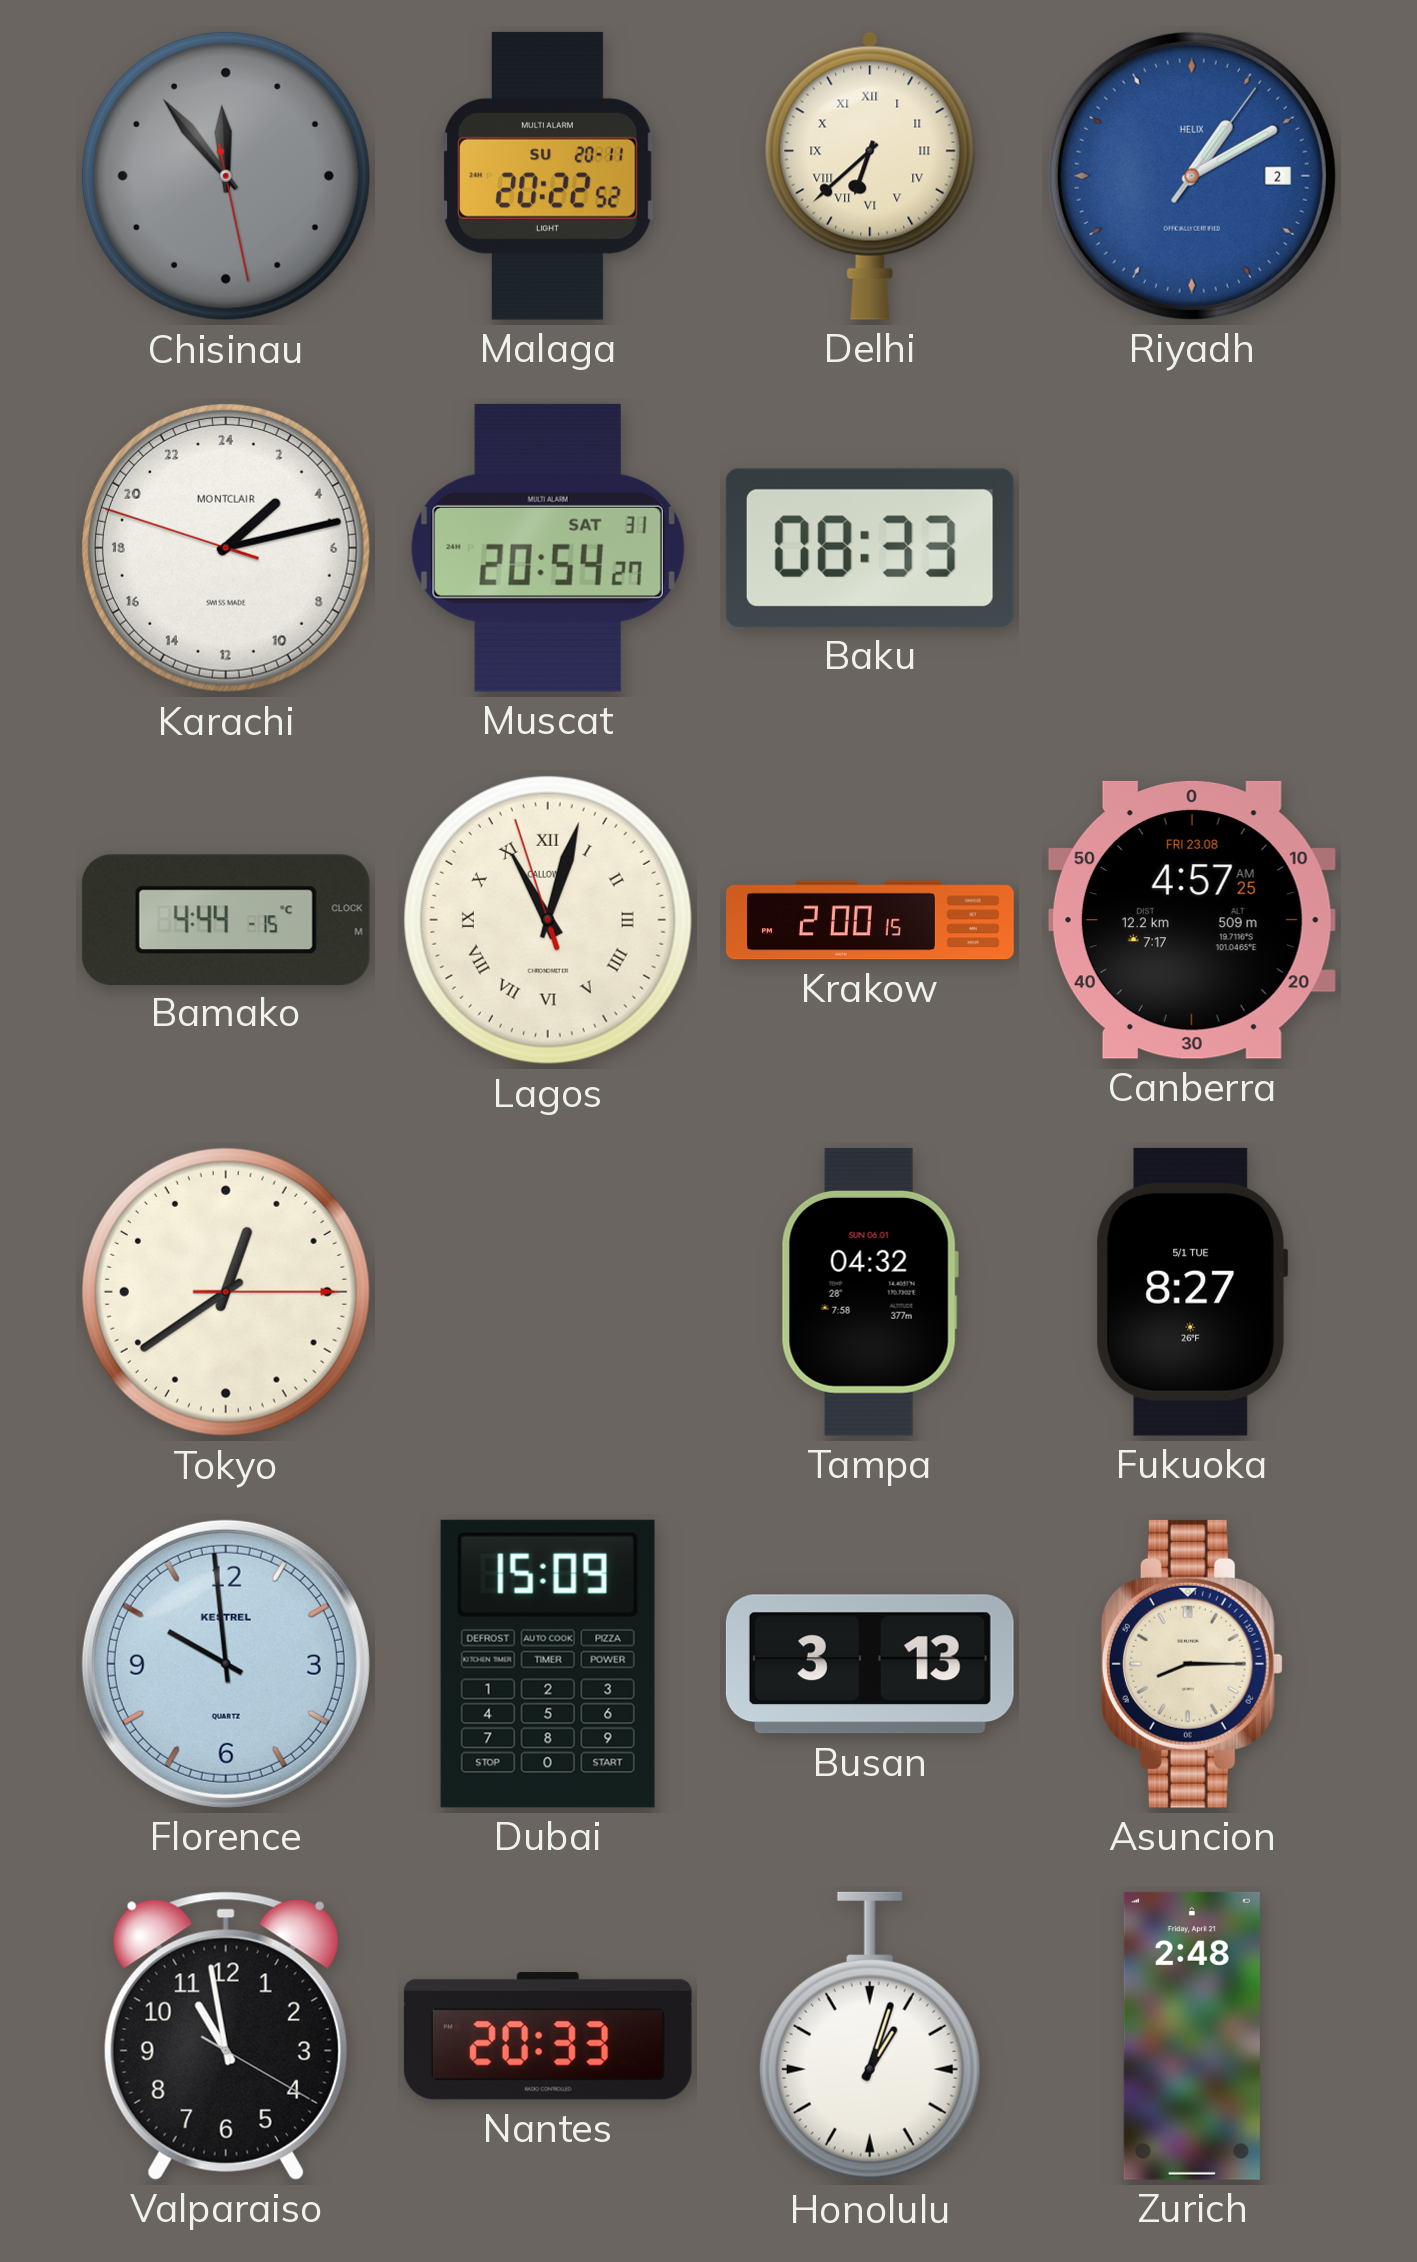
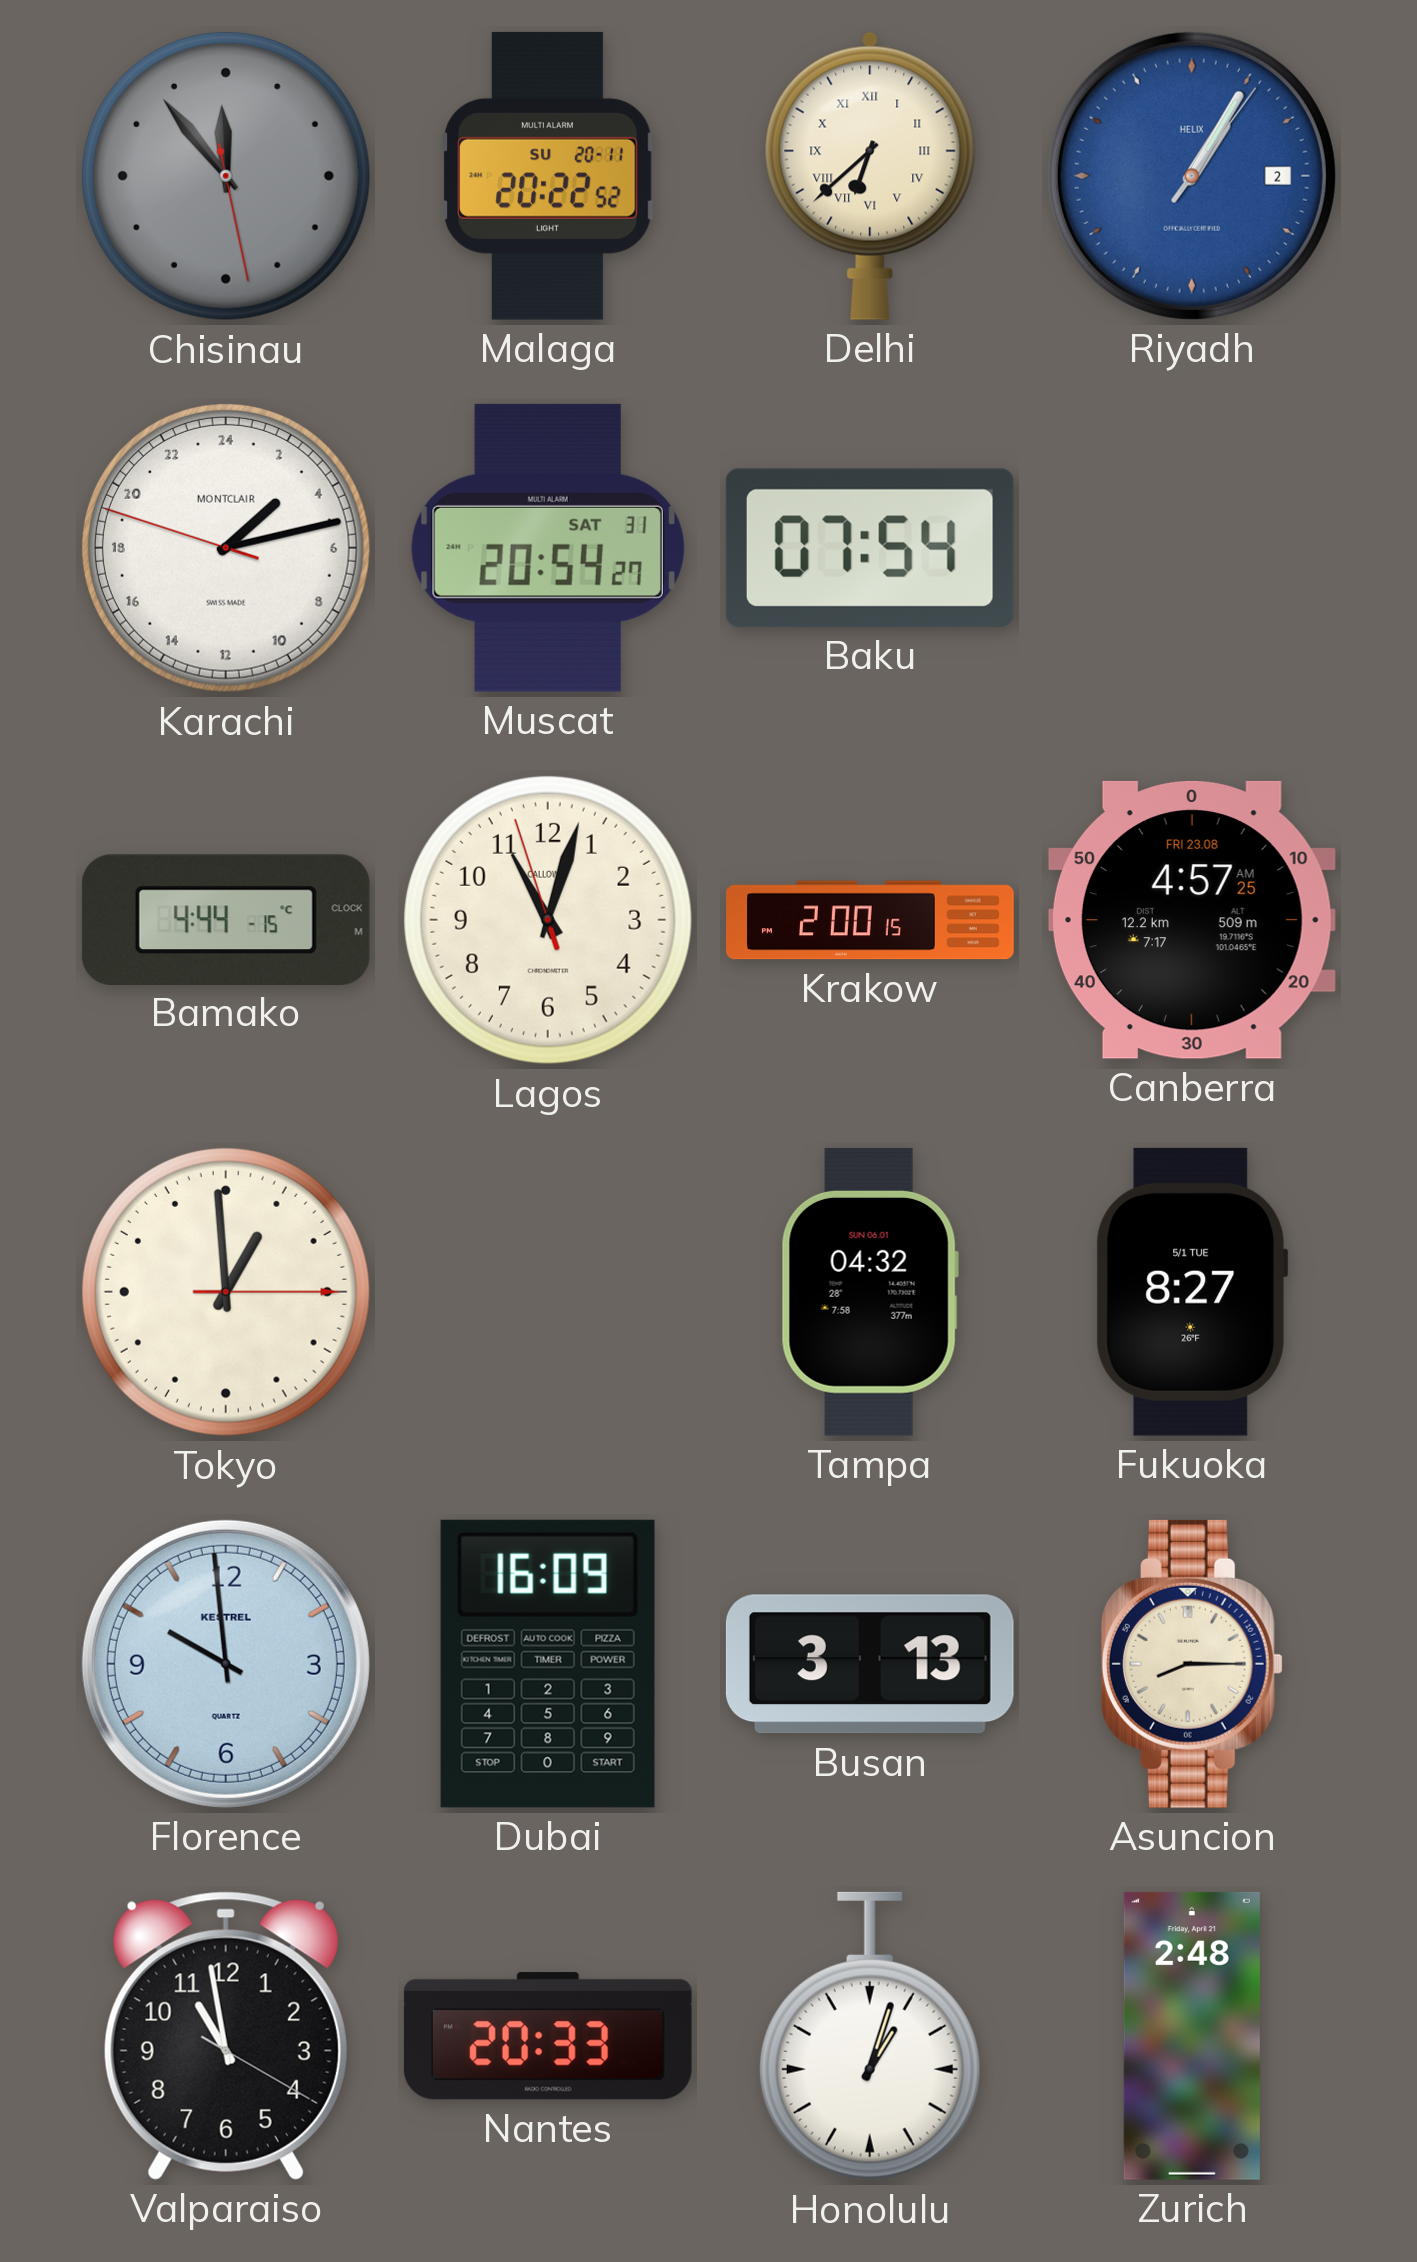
Riyadh: 1:10 -> 1:05
Baku: 08:33 -> 07:54
Lagos numerals: Roman -> Arabic
Tokyo: 12:39 -> 12:59
Dubai: 15:09 -> 16:09
